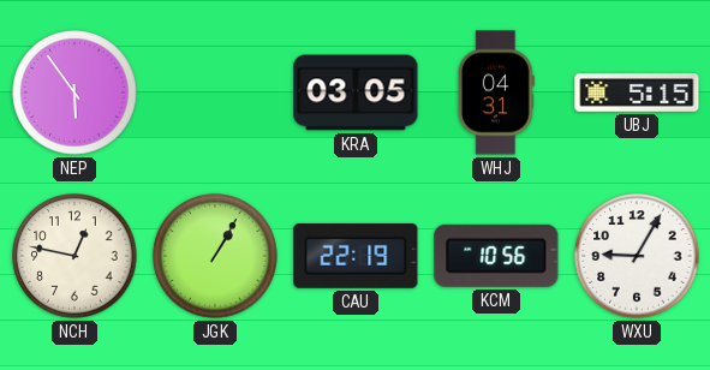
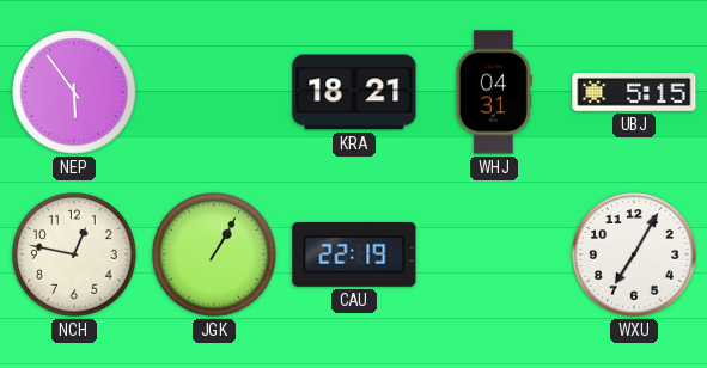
KRA: 03:05 -> 18:21
KCM: 10:56 -> none
WXU: 9:05 -> 7:05
